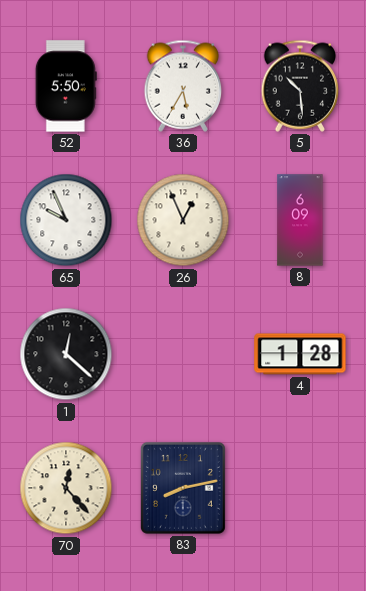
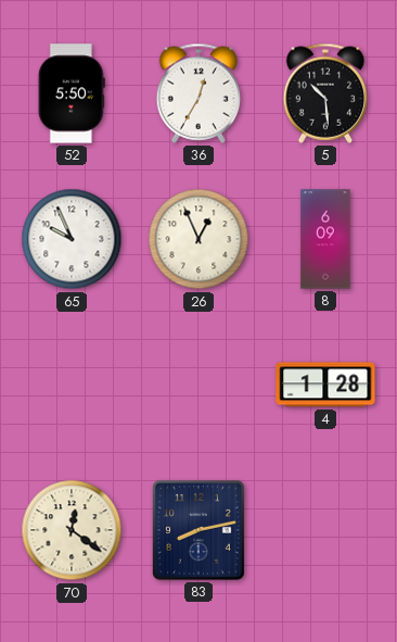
36: 5:35 -> 12:35
1: 12:22 -> none
70: 12:23 -> 12:21
